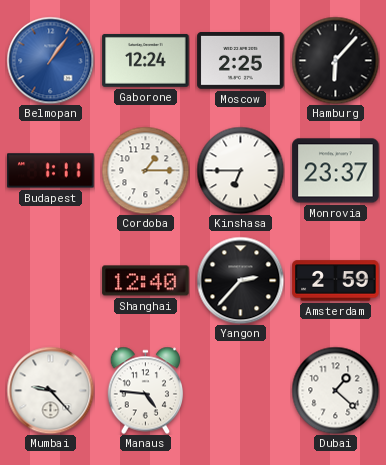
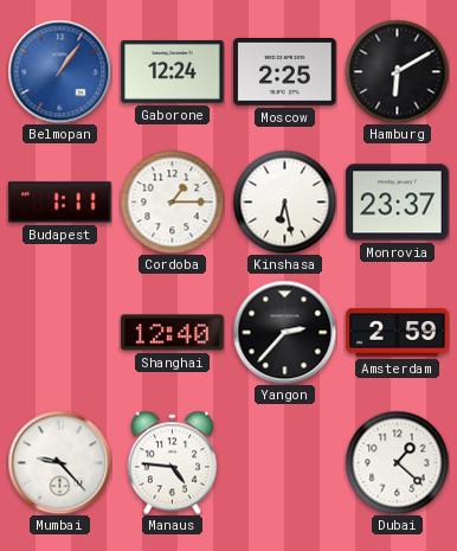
Hamburg: 6:07 -> 6:10
Kinshasa: 6:45 -> 6:28
